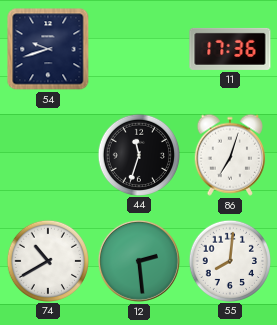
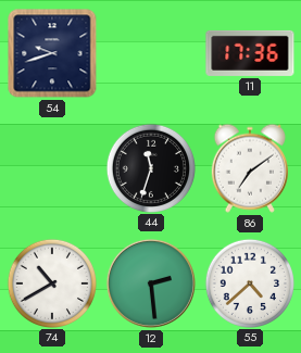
86: 7:03 -> 7:09
55: 8:01 -> 4:38
